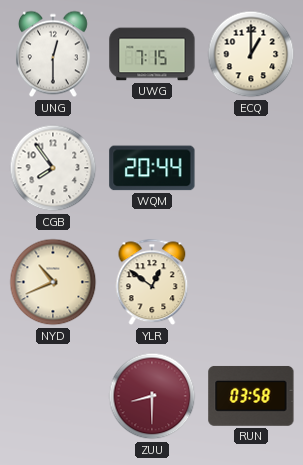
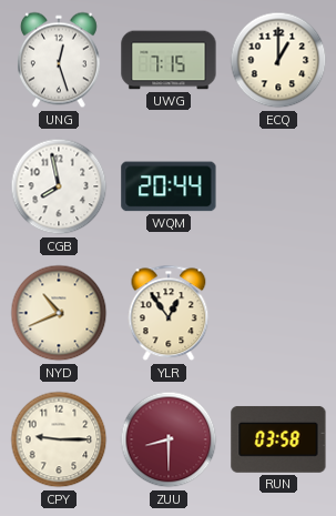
UNG: 12:30 -> 12:27
CGB: 7:54 -> 7:58
YLR: 12:51 -> 12:54
CPY: none -> 9:15
